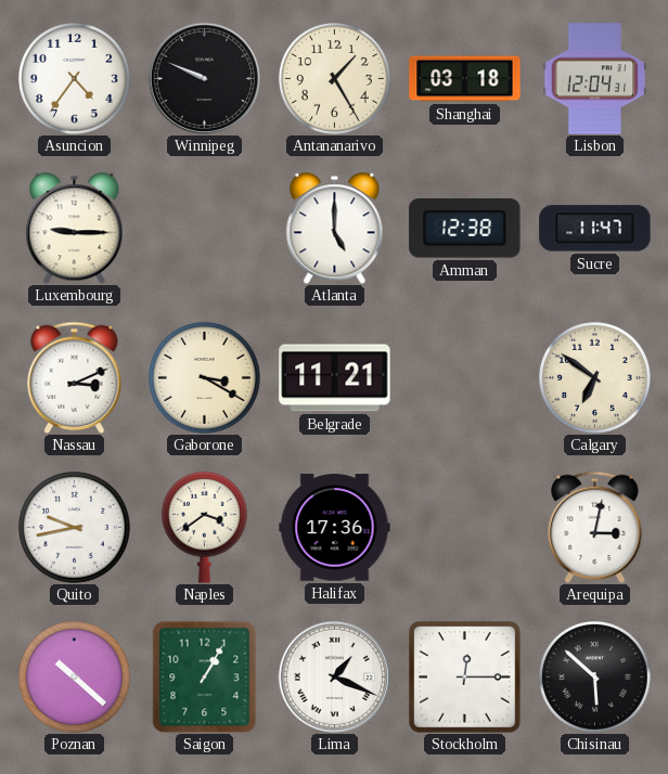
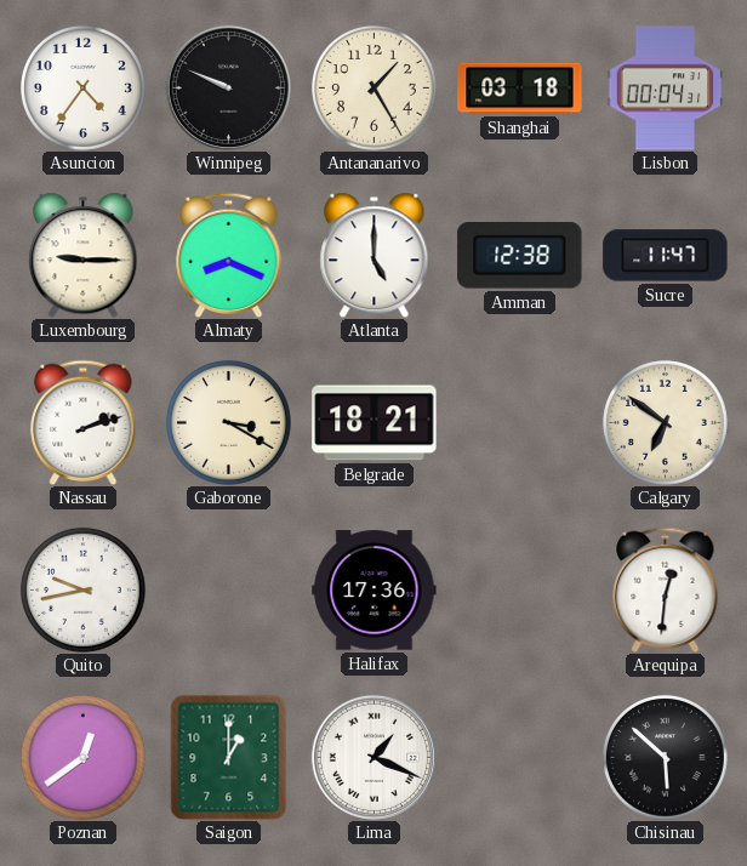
Lisbon: 12:04 -> 00:04
Almaty: none -> 8:19
Nassau: 3:11 -> 2:12
Belgrade: 11:21 -> 18:21
Naples: 3:39 -> none
Arequipa: 3:02 -> 12:31
Poznan: 10:22 -> 12:39
Saigon: 1:05 -> 1:00
Stockholm: 12:15 -> none
